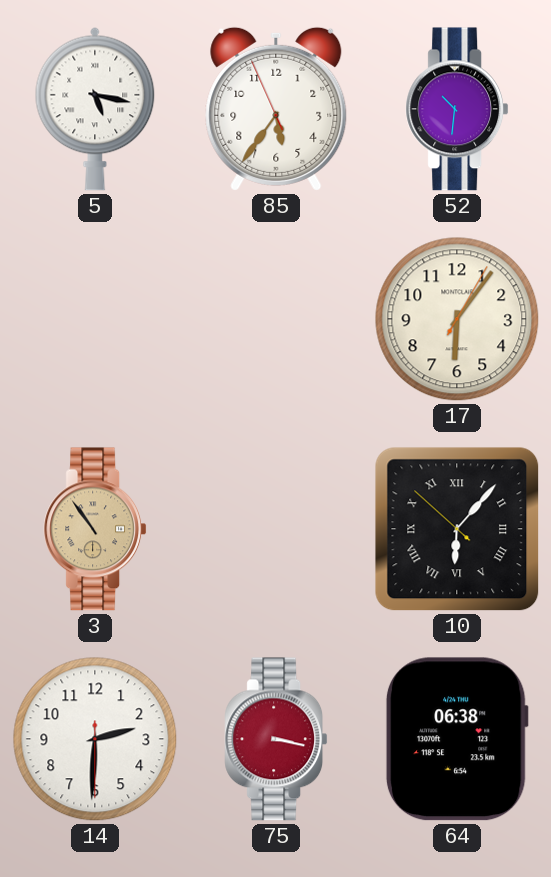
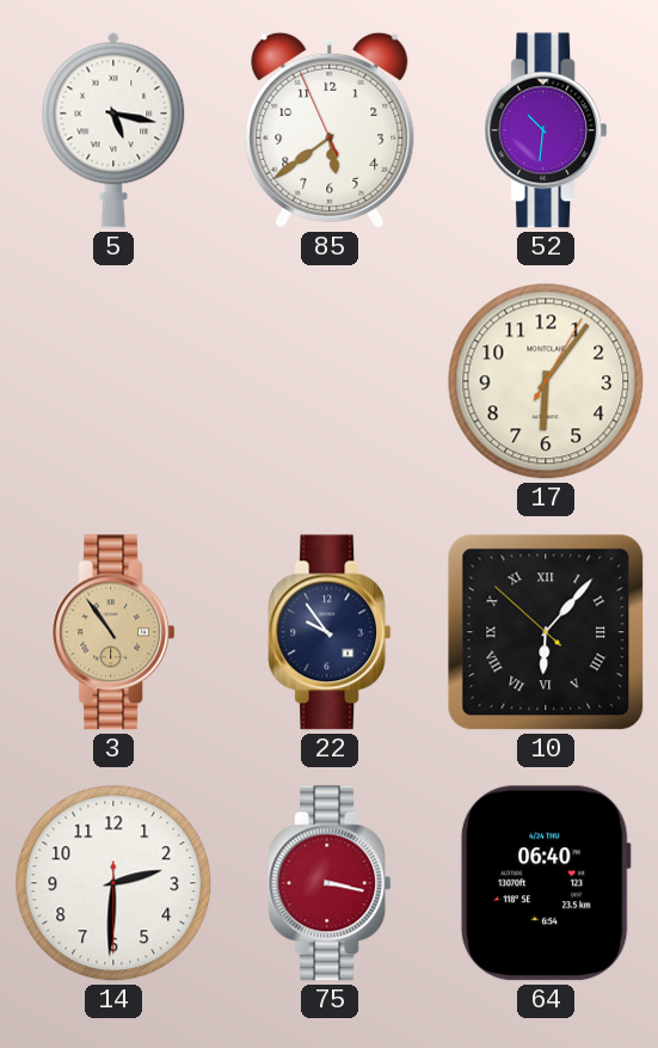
85: 5:35 -> 5:38
22: none -> 9:54
64: 06:38 -> 06:40
